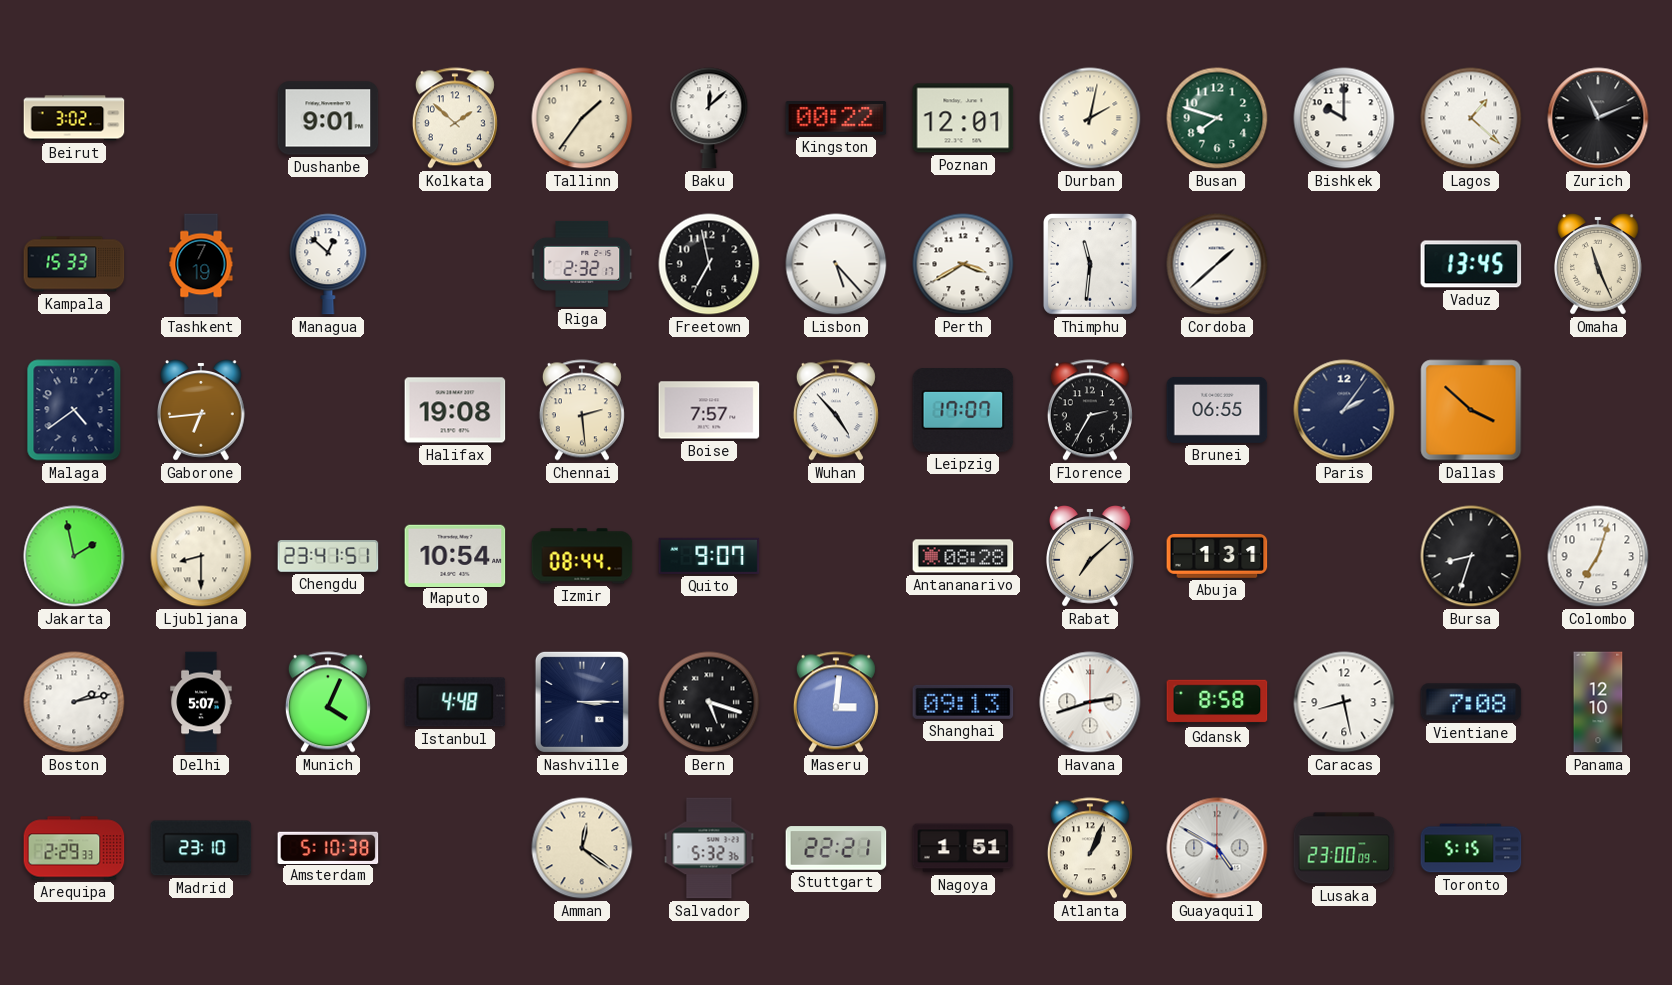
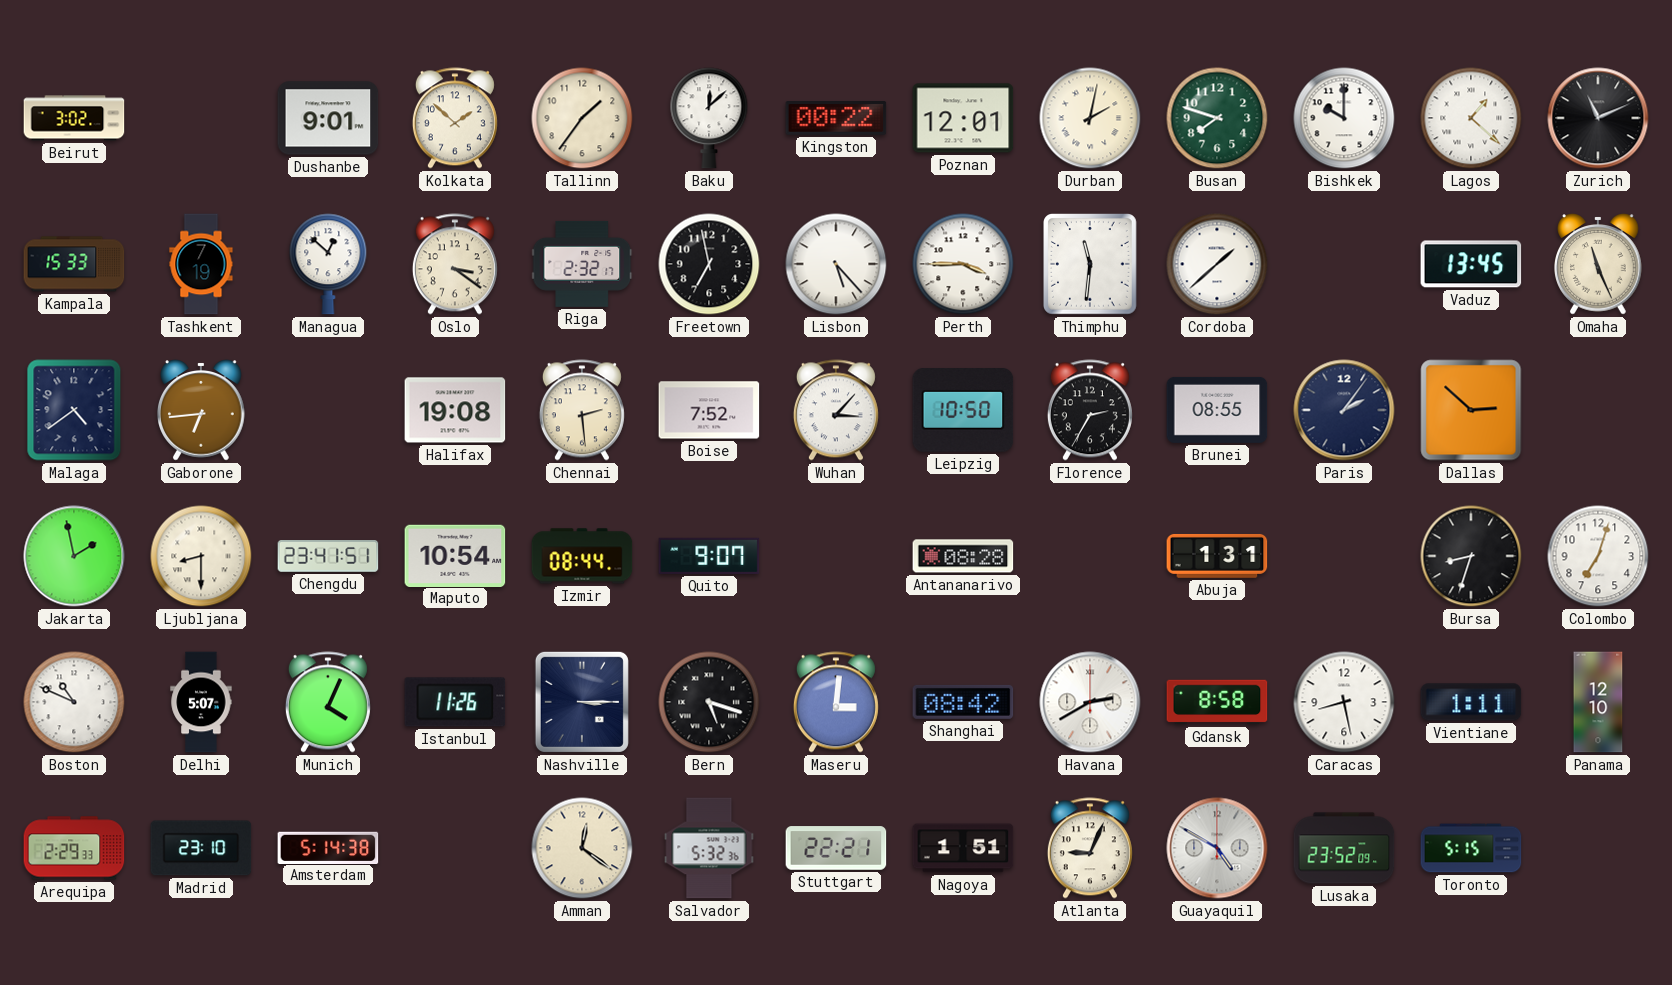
Oslo: none -> 3:21
Perth: 3:40 -> 3:45
Boise: 7:57 -> 7:52
Wuhan: 4:53 -> 3:07
Leipzig: 17:07 -> 10:50
Brunei: 06:55 -> 08:55
Dallas: 3:52 -> 2:52
Rabat: 7:08 -> none
Boston: 2:13 -> 10:49
Istanbul: 4:48 -> 11:26
Shanghai: 09:13 -> 08:42
Havana: 2:42 -> 2:40
Vientiane: 7:08 -> 1:11
Amsterdam: 5:10 -> 5:14
Atlanta: 1:04 -> 9:04
Lusaka: 23:00 -> 23:52
